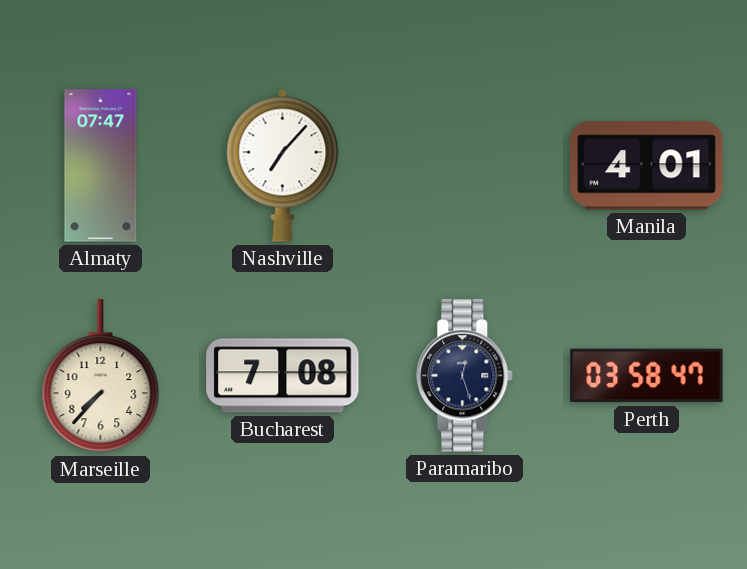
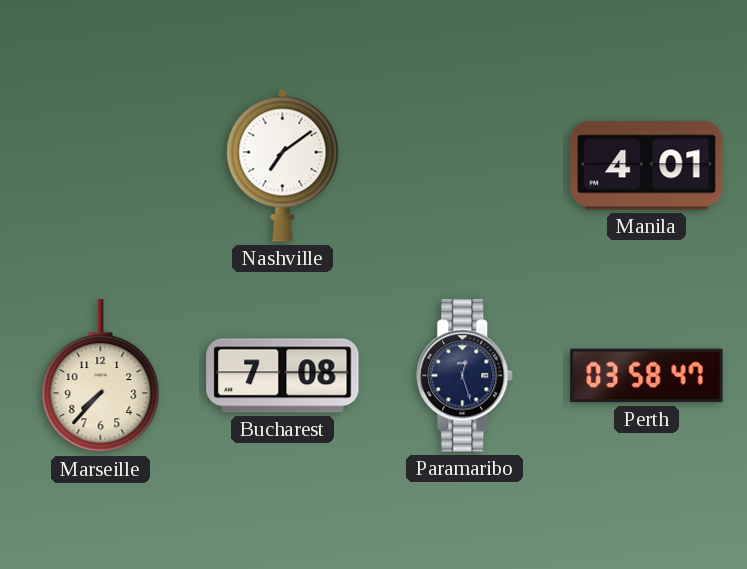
Almaty: 07:47 -> none
Nashville: 7:07 -> 7:09
